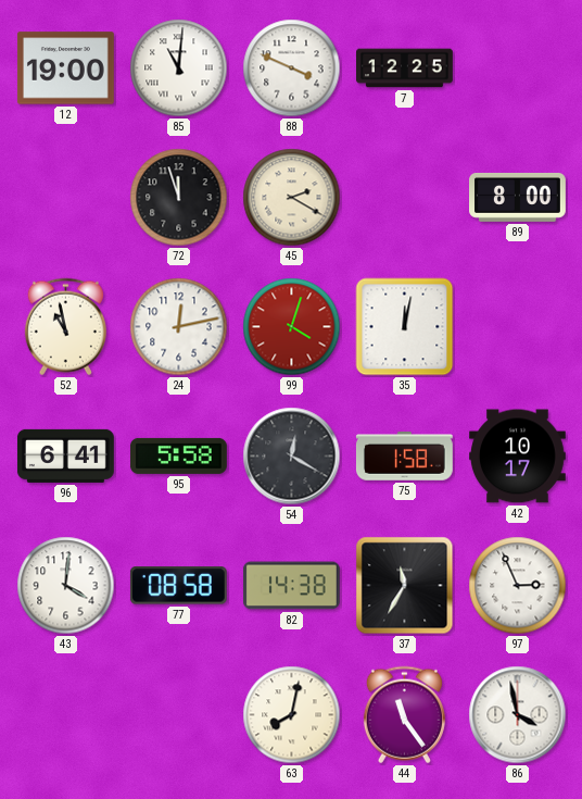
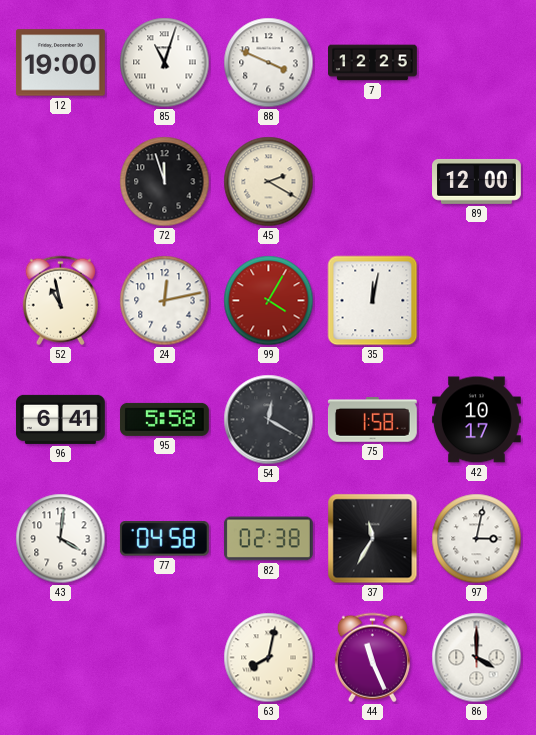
85: 11:01 -> 11:03
89: 8:00 -> 12:00
99: 4:03 -> 4:05
77: 08:58 -> 04:58
82: 14:38 -> 02:38
97: 2:56 -> 3:02
44: 11:24 -> 11:26
86: 3:58 -> 4:00
